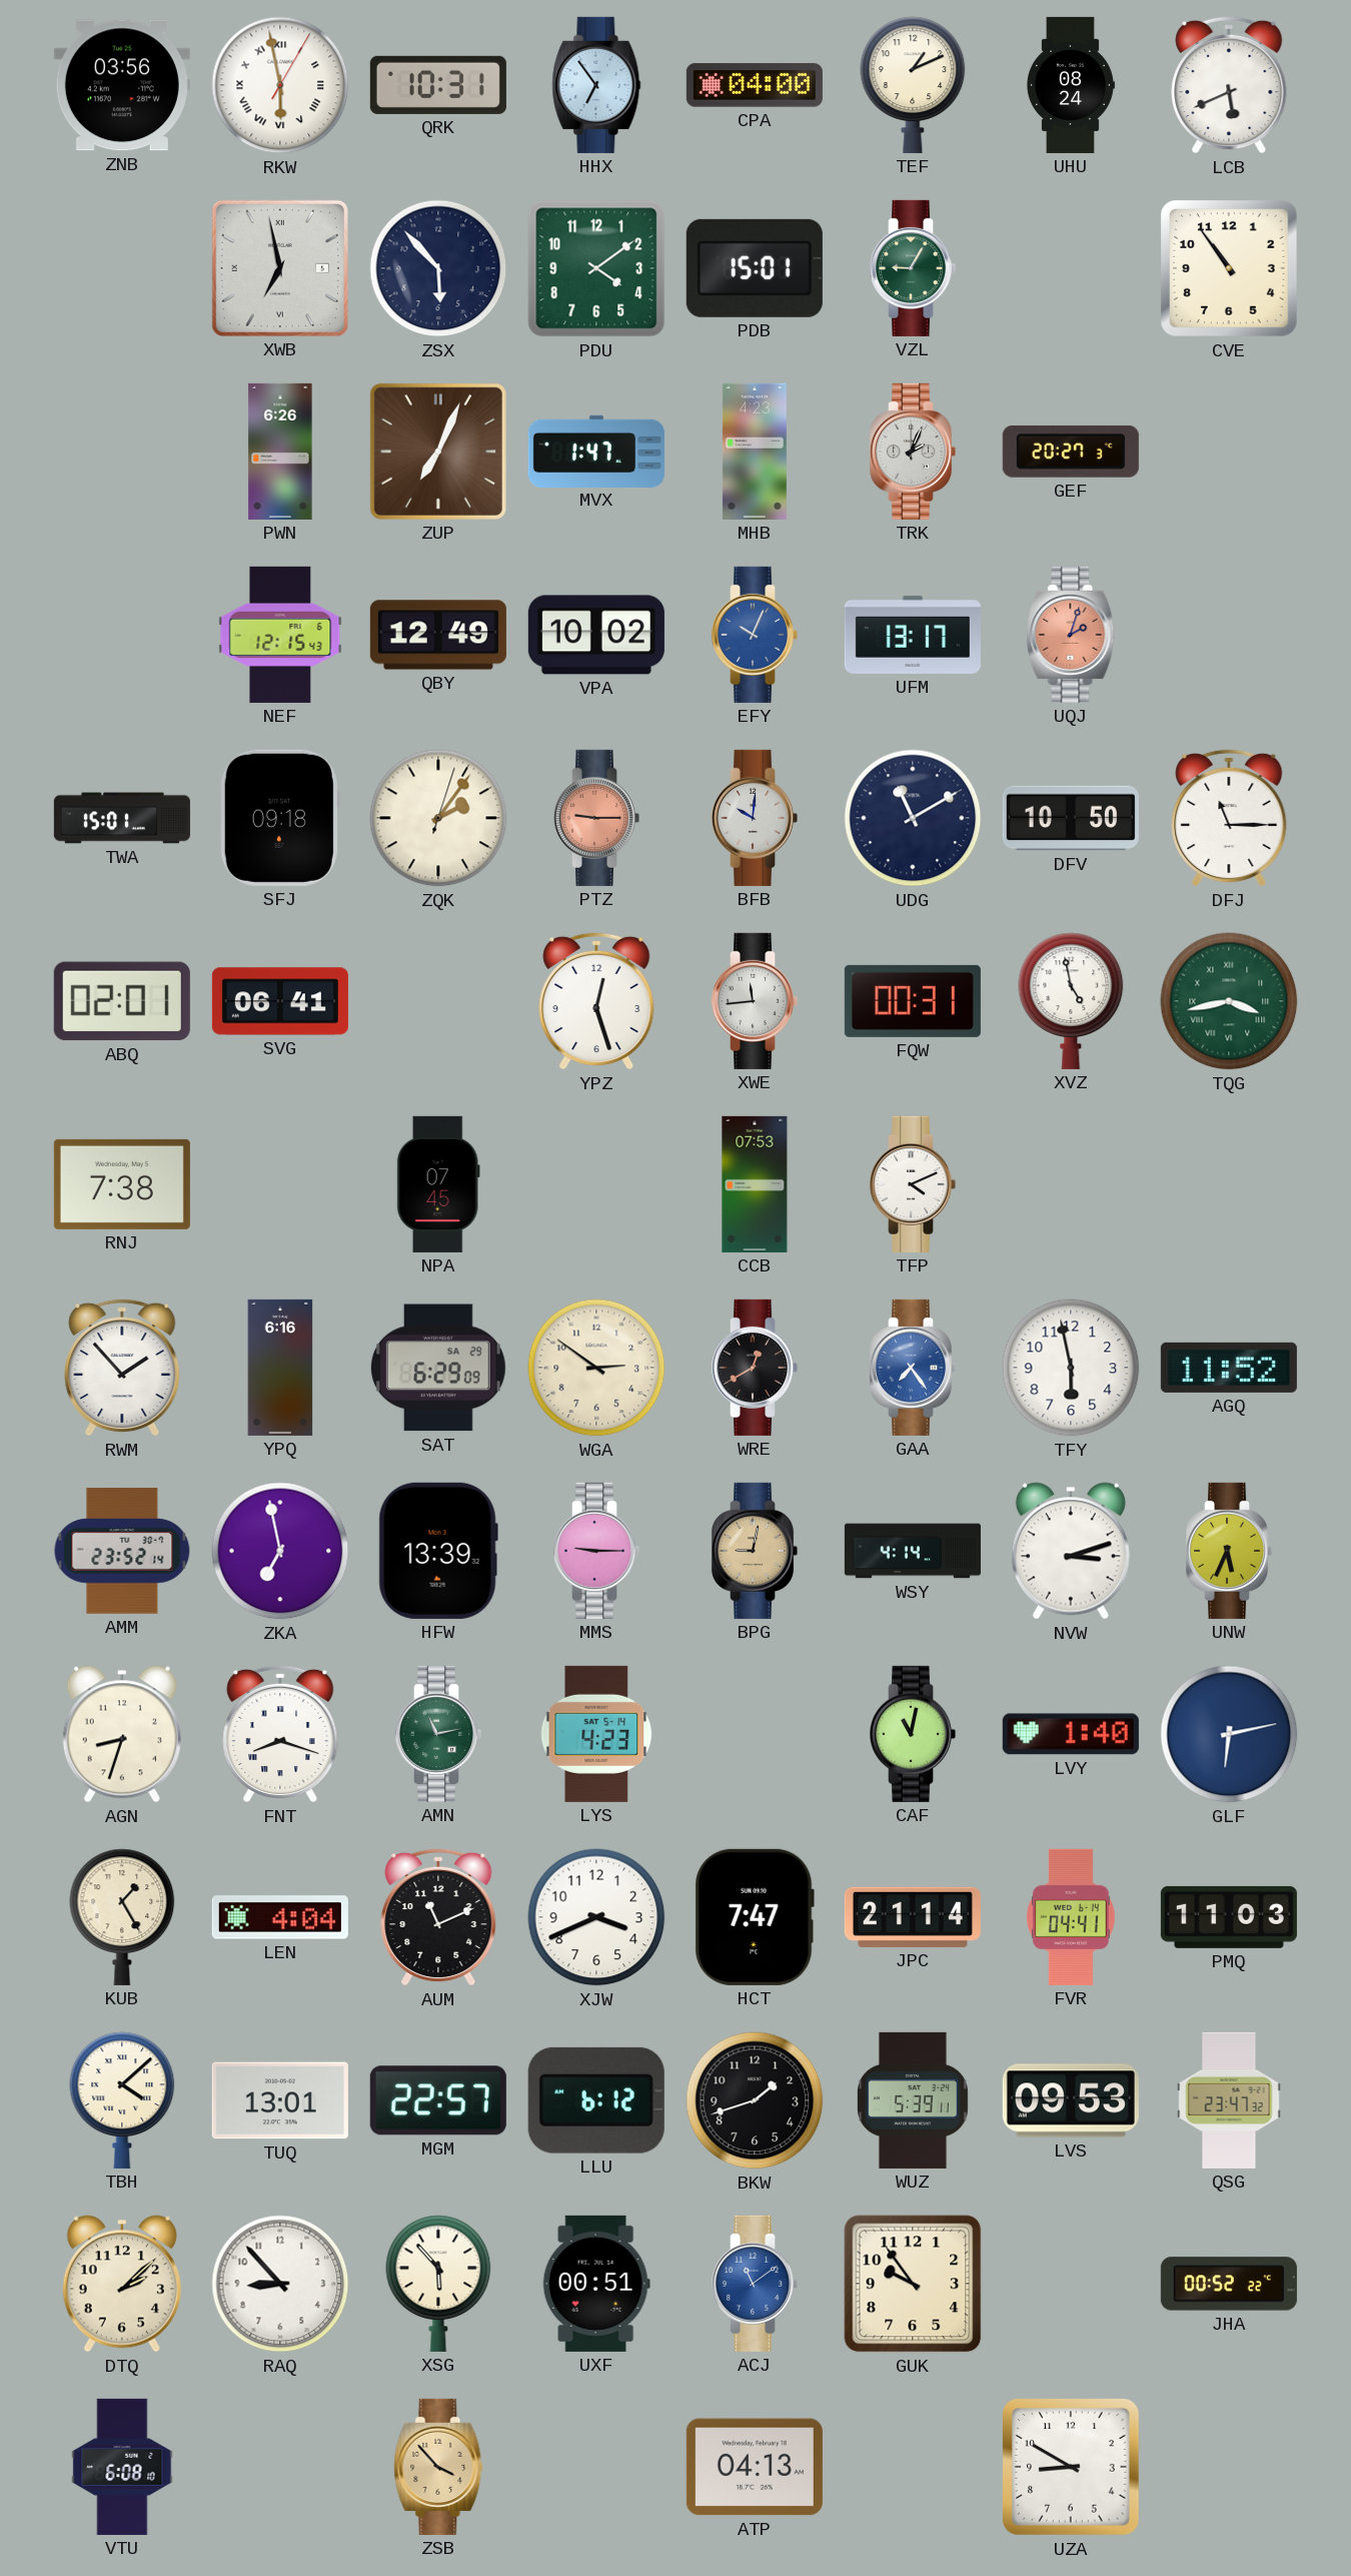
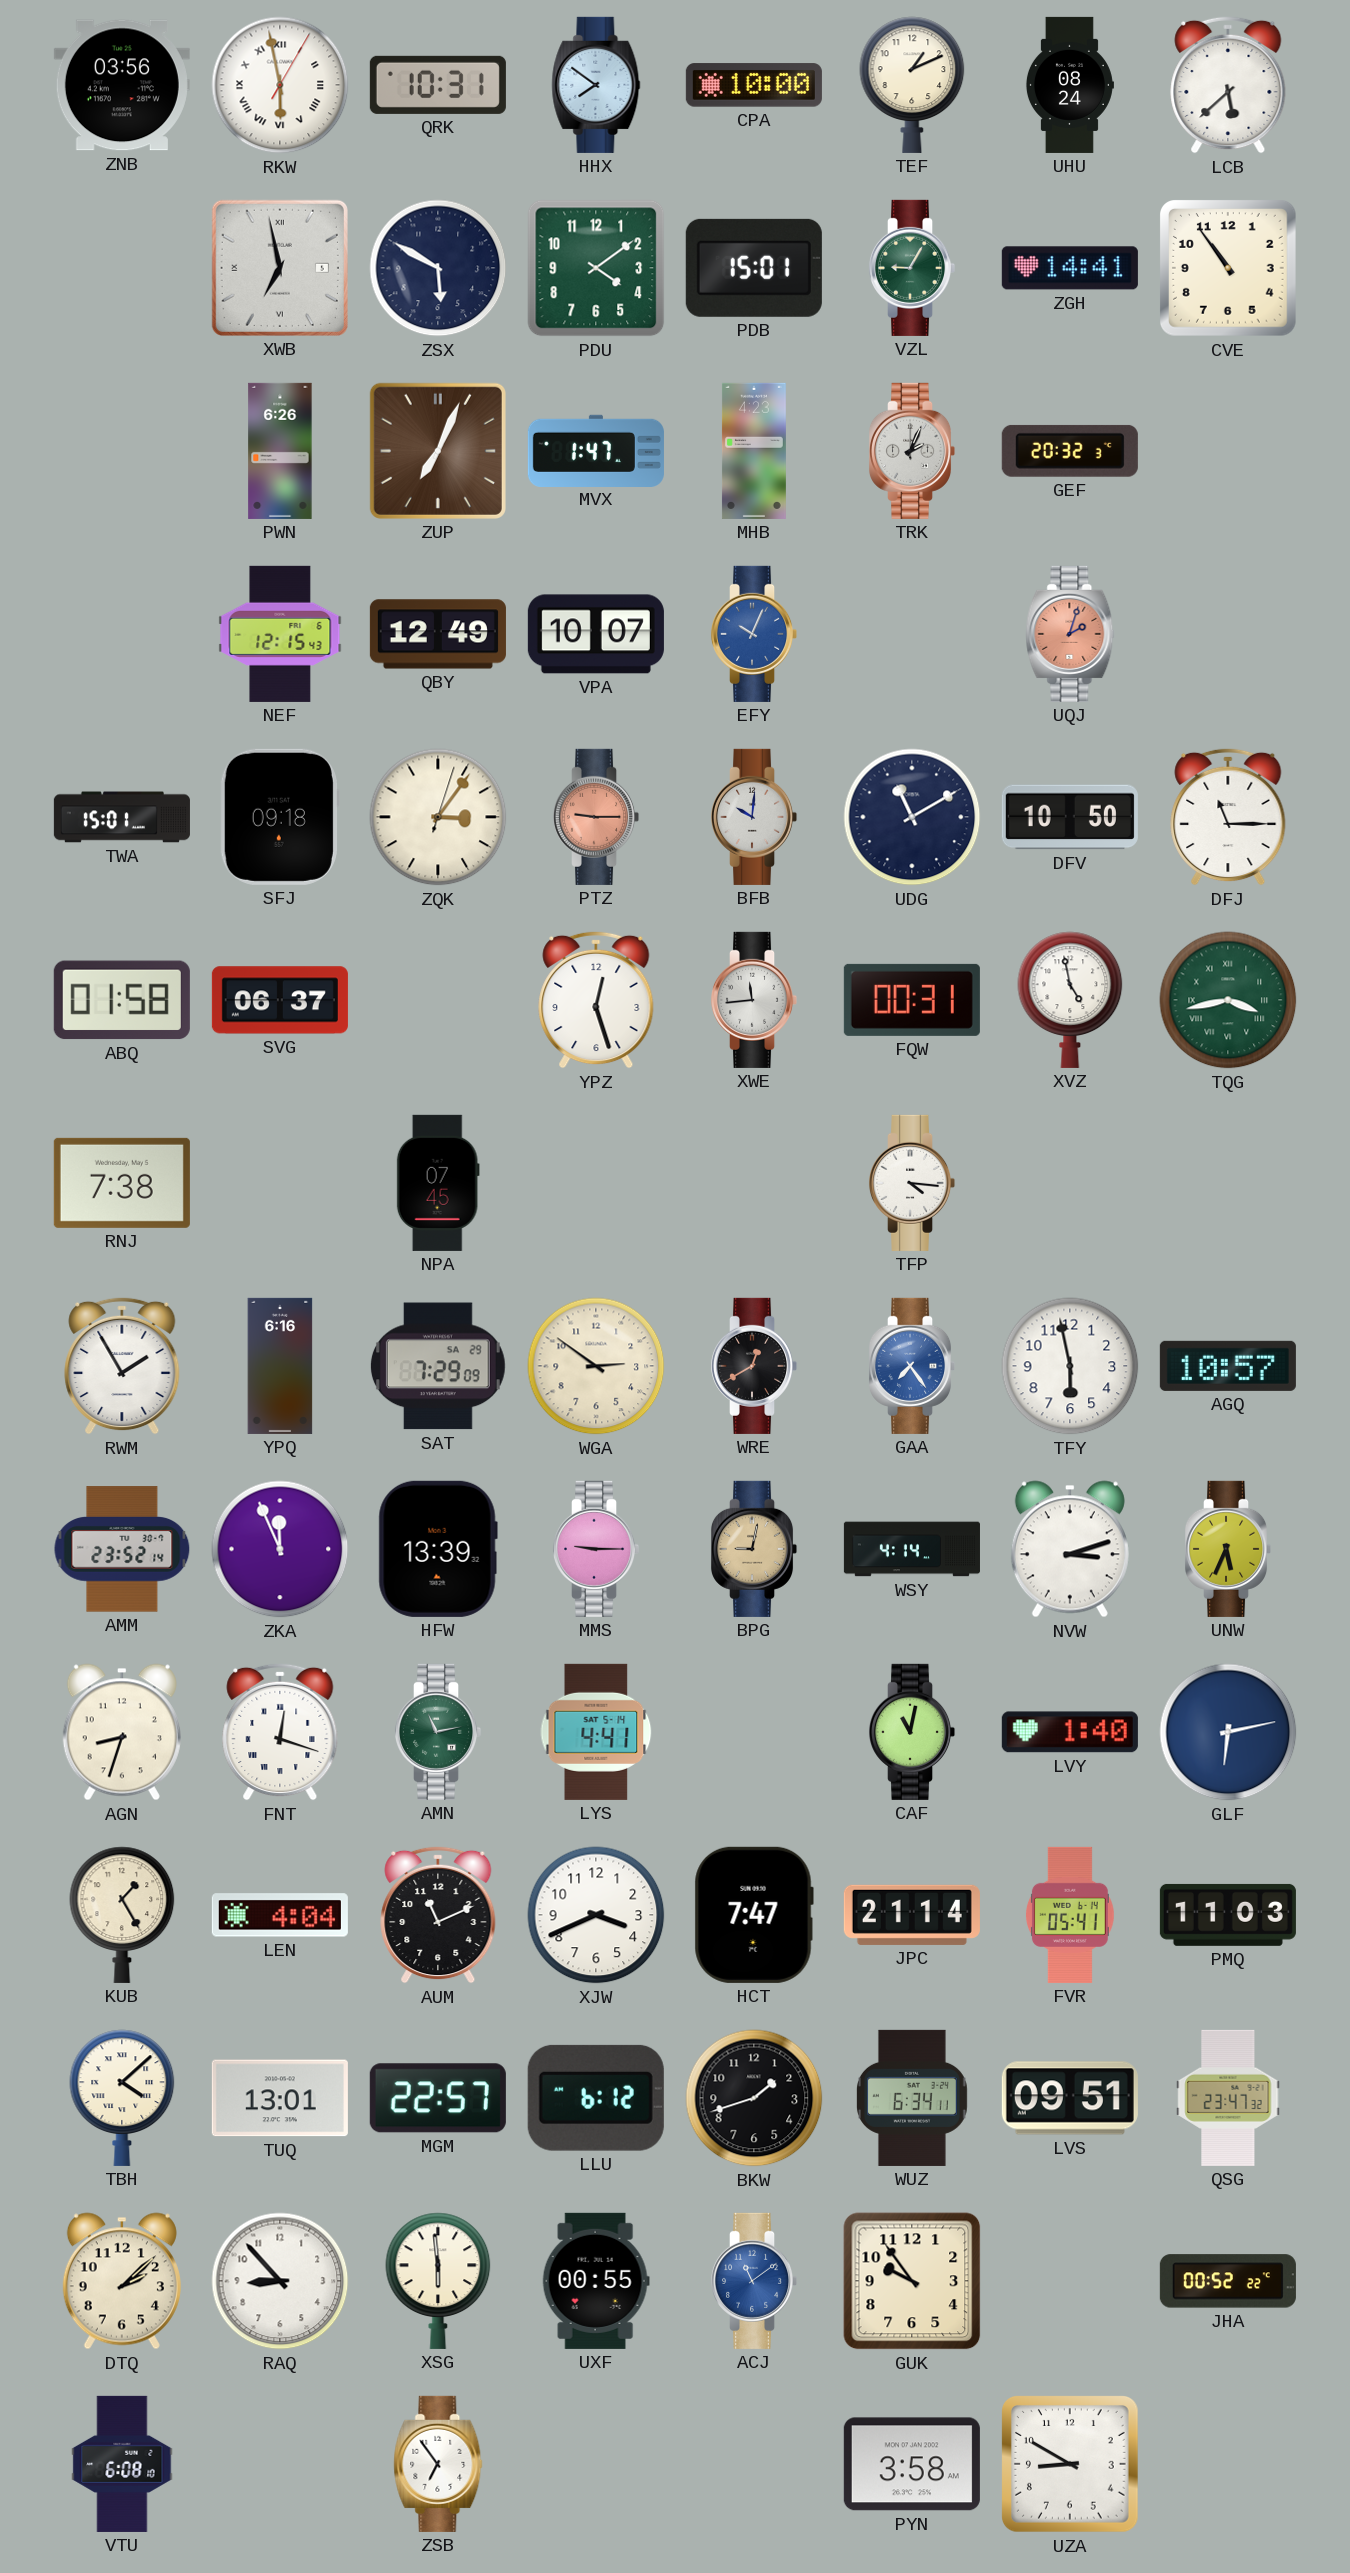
HHX: 6:54 -> 7:51
CPA: 04:00 -> 10:00
LCB: 5:41 -> 5:38
ZSX: 5:53 -> 5:50
ZGH: none -> 14:41
GEF: 20:27 -> 20:32
VPA: 10:02 -> 10:07
UFM: 13:17 -> none
ZQK: 2:06 -> 3:06
ABQ: 02:01 -> 01:58
SVG: 06:41 -> 06:37
CCB: 07:53 -> none
TFP: 4:11 -> 4:16
RWM: 1:53 -> 1:55
SAT: 6:29 -> 7:29
AGQ: 11:52 -> 10:57
ZKA: 6:58 -> 11:56
FNT: 8:18 -> 12:18
LYS: 4:23 -> 4:41
FVR: 04:41 -> 05:41
WUZ: 5:39 -> 6:34
LVS: 09:53 -> 09:51
XSG: 5:53 -> 5:59
UXF: 00:51 -> 00:55
ZSB: 3:53 -> 6:54
ZSB dial: champagne -> white
ATP: 04:13 -> none
PYN: none -> 3:58
